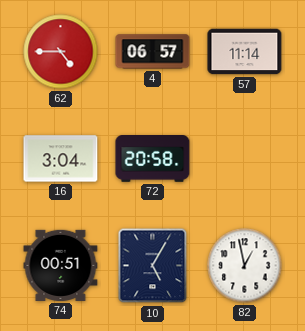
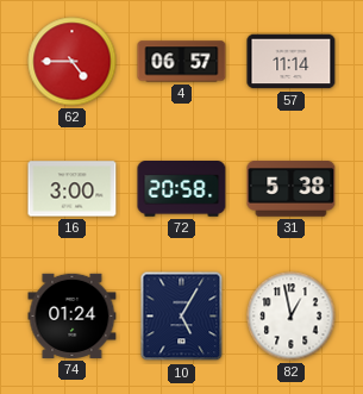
16: 3:04 -> 3:00
31: none -> 5:38
74: 00:51 -> 01:24
